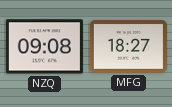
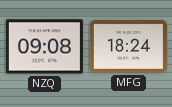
MFG: 18:27 -> 18:24
